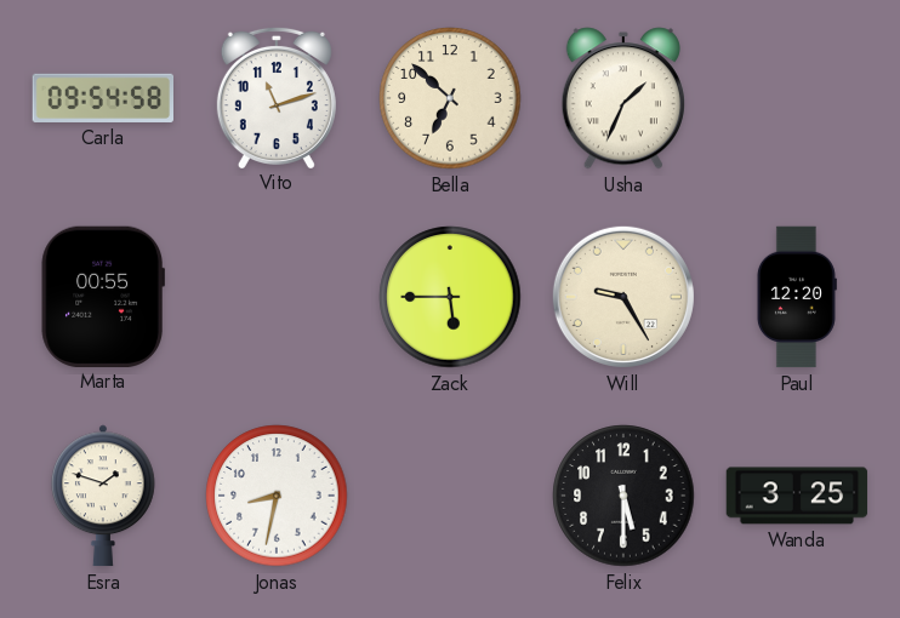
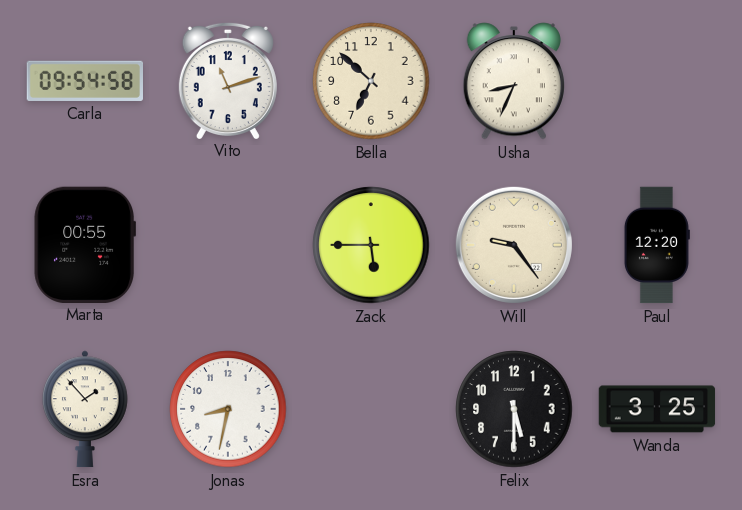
Usha: 1:34 -> 8:34
Will: 9:25 -> 9:24
Esra: 1:48 -> 1:53
